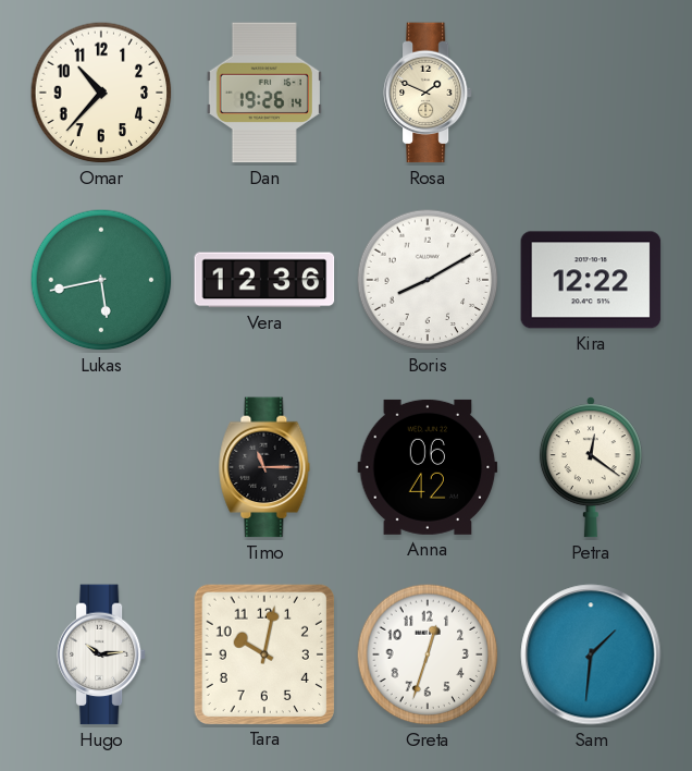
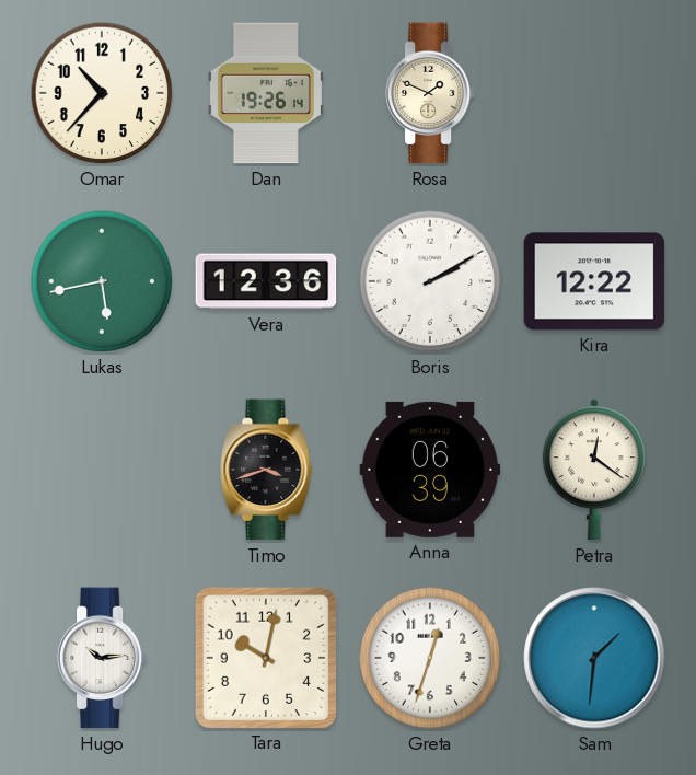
Boris: 8:10 -> 2:10
Timo: 11:15 -> 3:42
Anna: 06:42 -> 06:39
